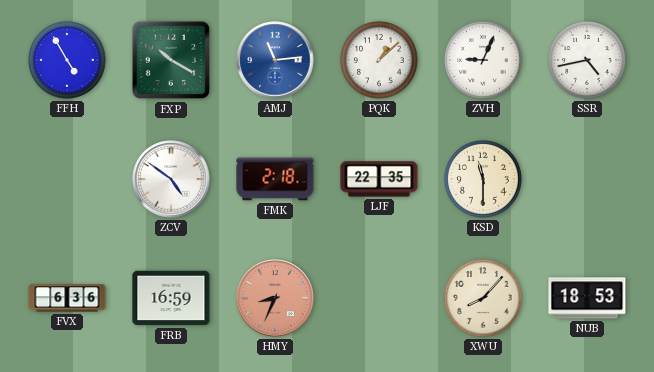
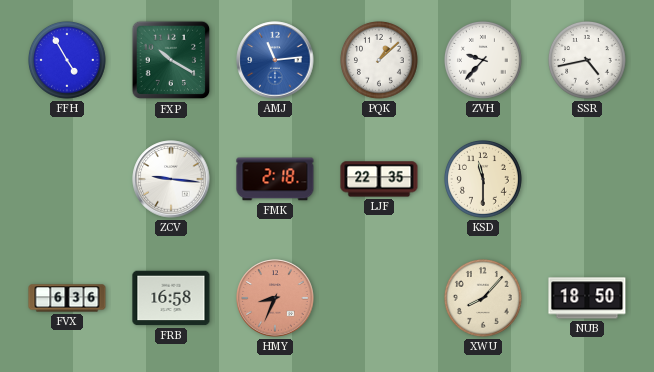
ZVH: 9:04 -> 9:37
ZCV: 4:51 -> 9:16
FRB: 16:59 -> 16:58
NUB: 18:53 -> 18:50
